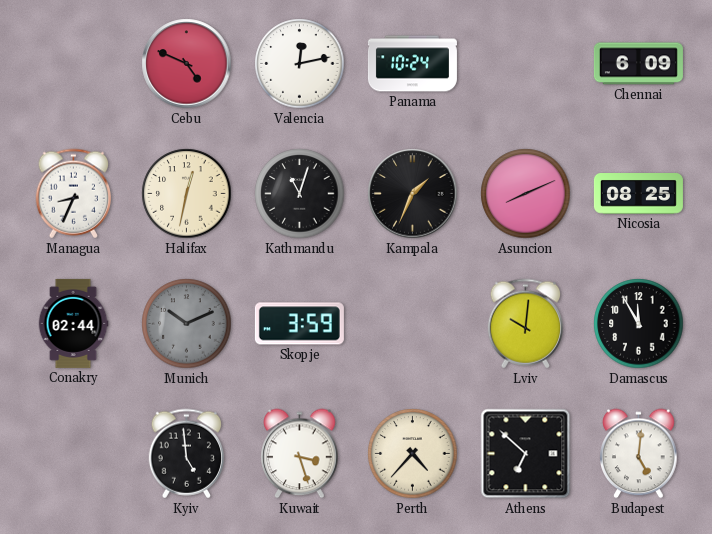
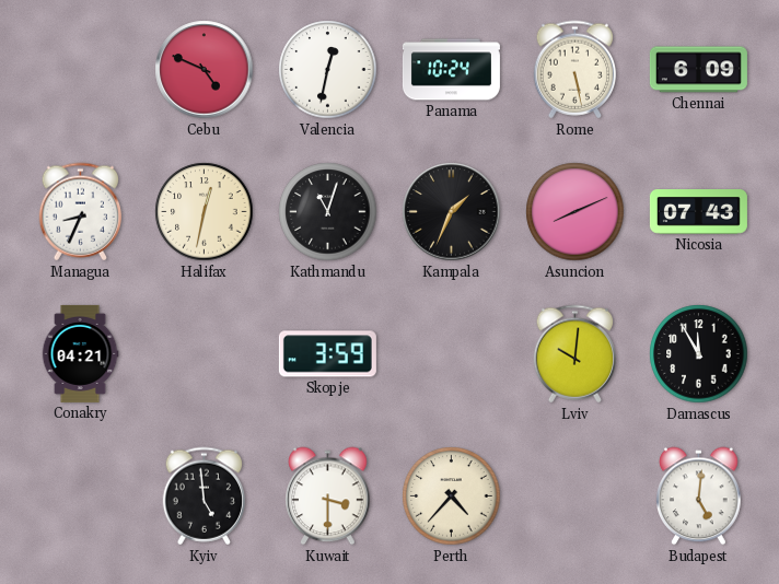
Valencia: 12:13 -> 12:32
Rome: none -> 5:28
Nicosia: 08:25 -> 07:43
Conakry: 02:44 -> 04:21
Munich: 10:11 -> none
Kuwait: 3:27 -> 3:30
Athens: 6:52 -> none
